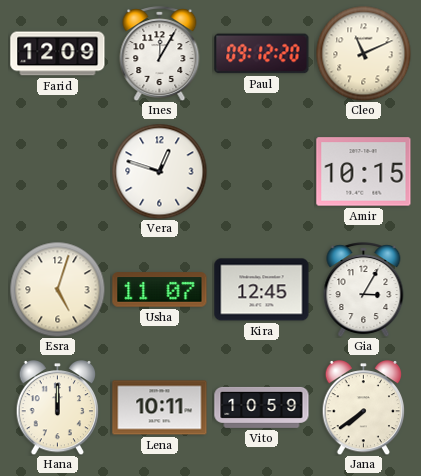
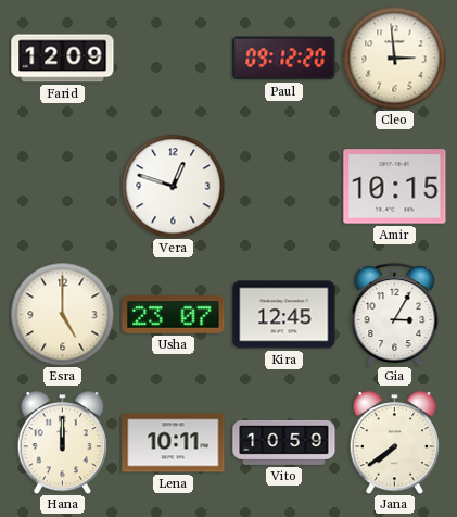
Ines: 12:05 -> none
Cleo: 11:11 -> 2:59
Esra: 5:03 -> 5:00
Usha: 11:07 -> 23:07
